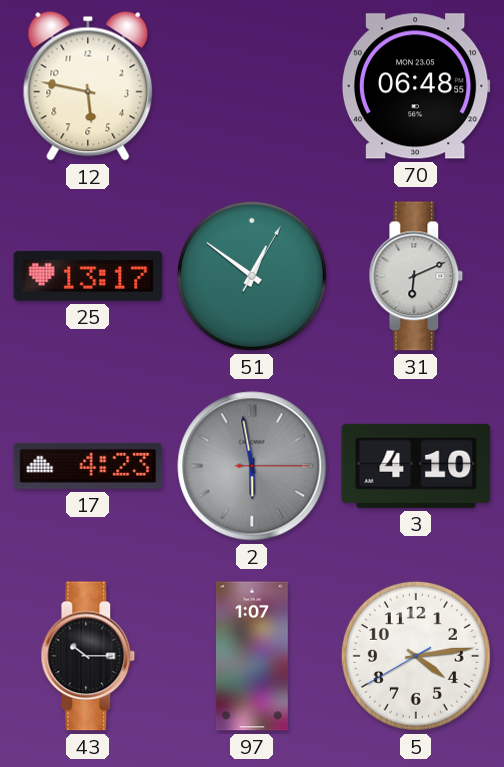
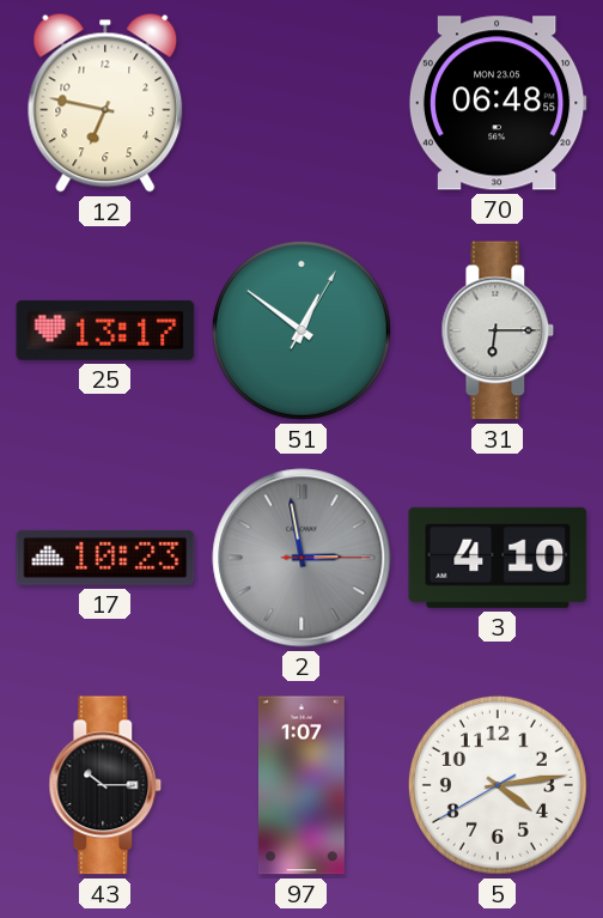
12: 5:47 -> 6:47
31: 6:11 -> 6:15
17: 4:23 -> 10:23
2: 5:58 -> 2:58
